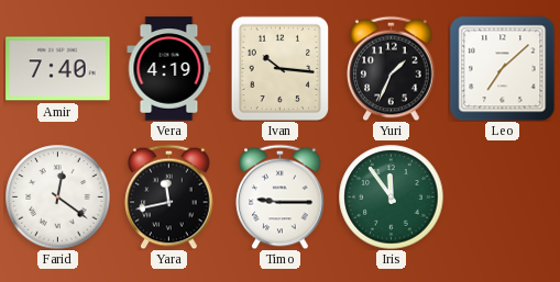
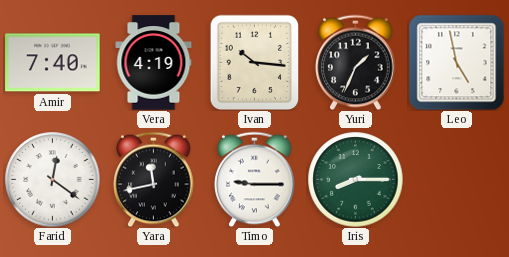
Leo: 7:08 -> 4:58
Iris: 11:54 -> 8:15
